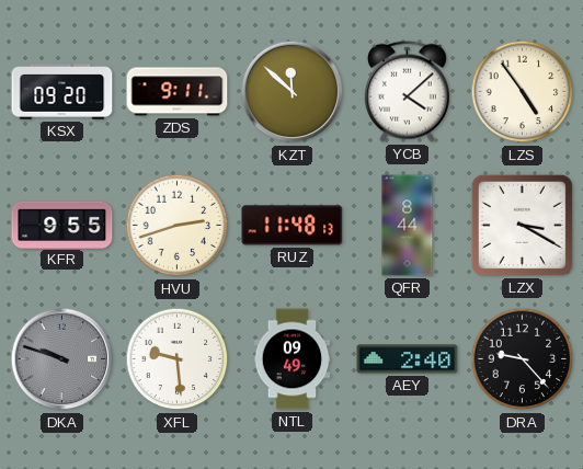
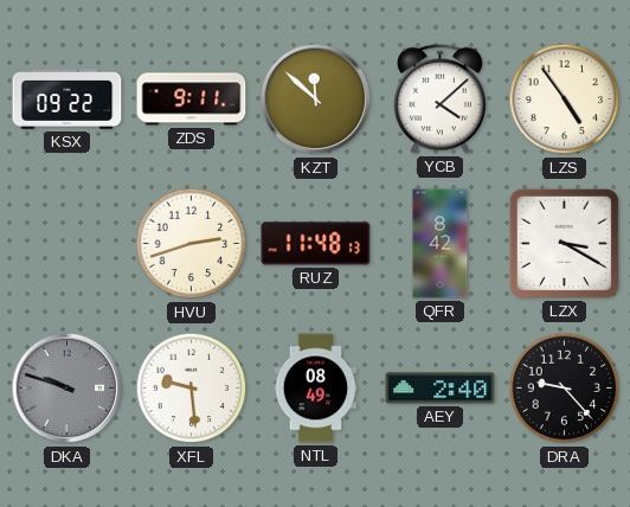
KSX: 09:20 -> 09:22
KFR: 9:55 -> none
QFR: 8:44 -> 8:42
NTL: 09:49 -> 08:49
